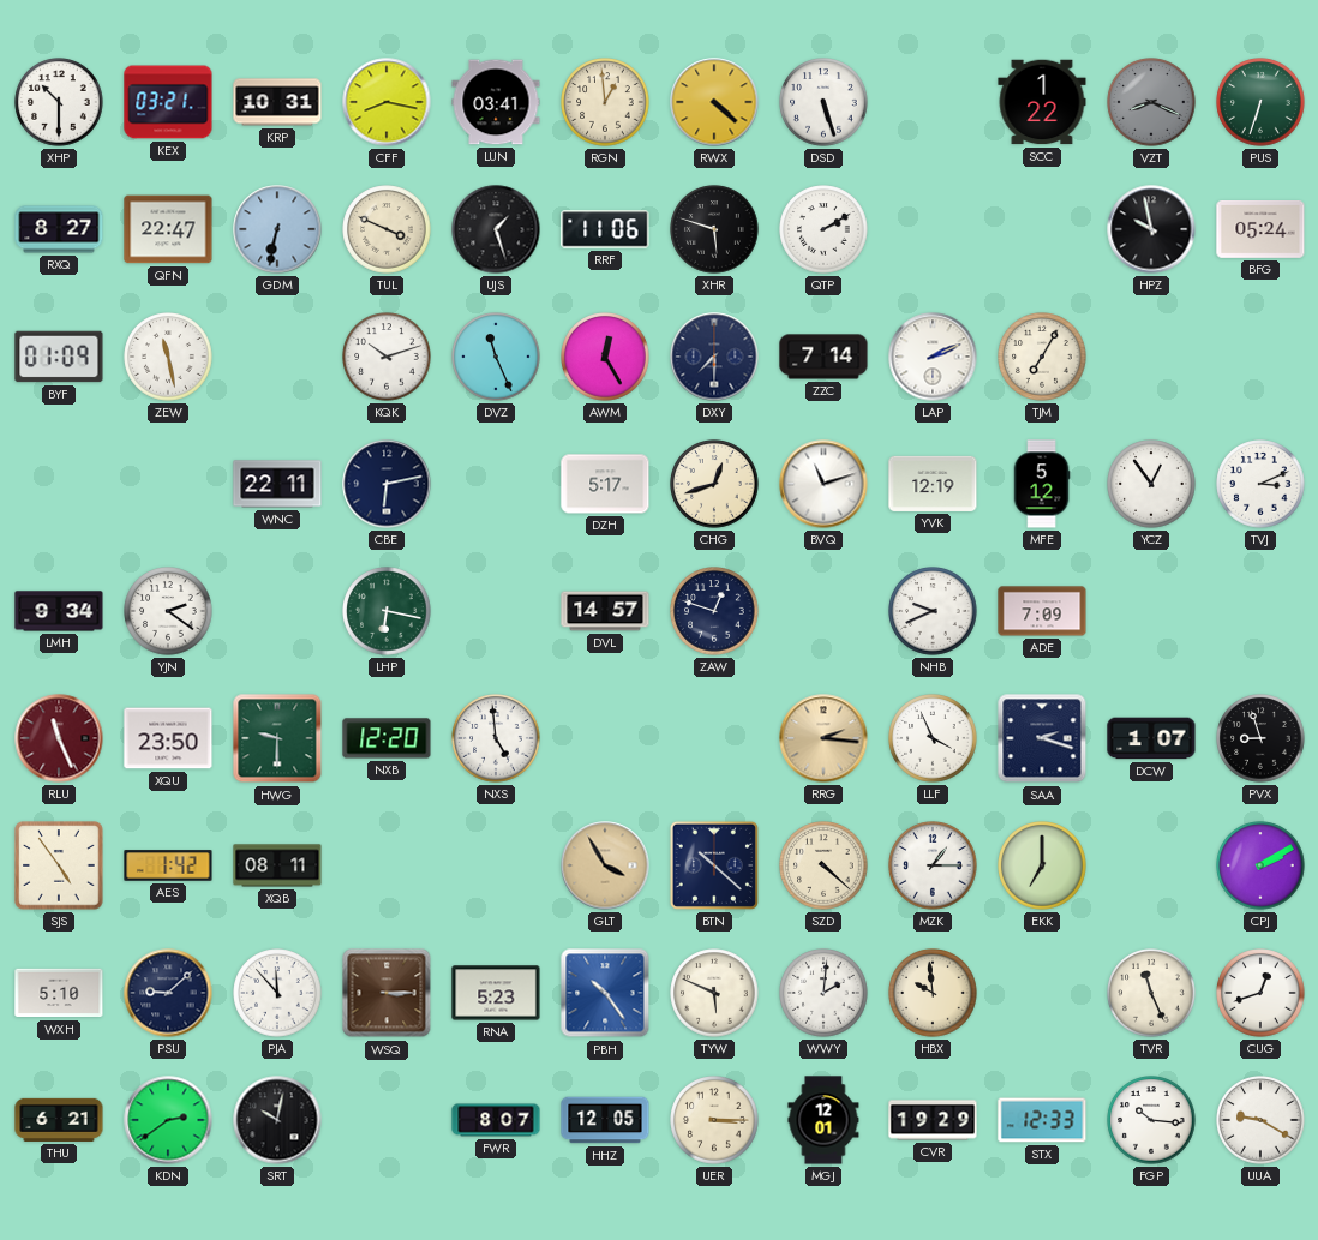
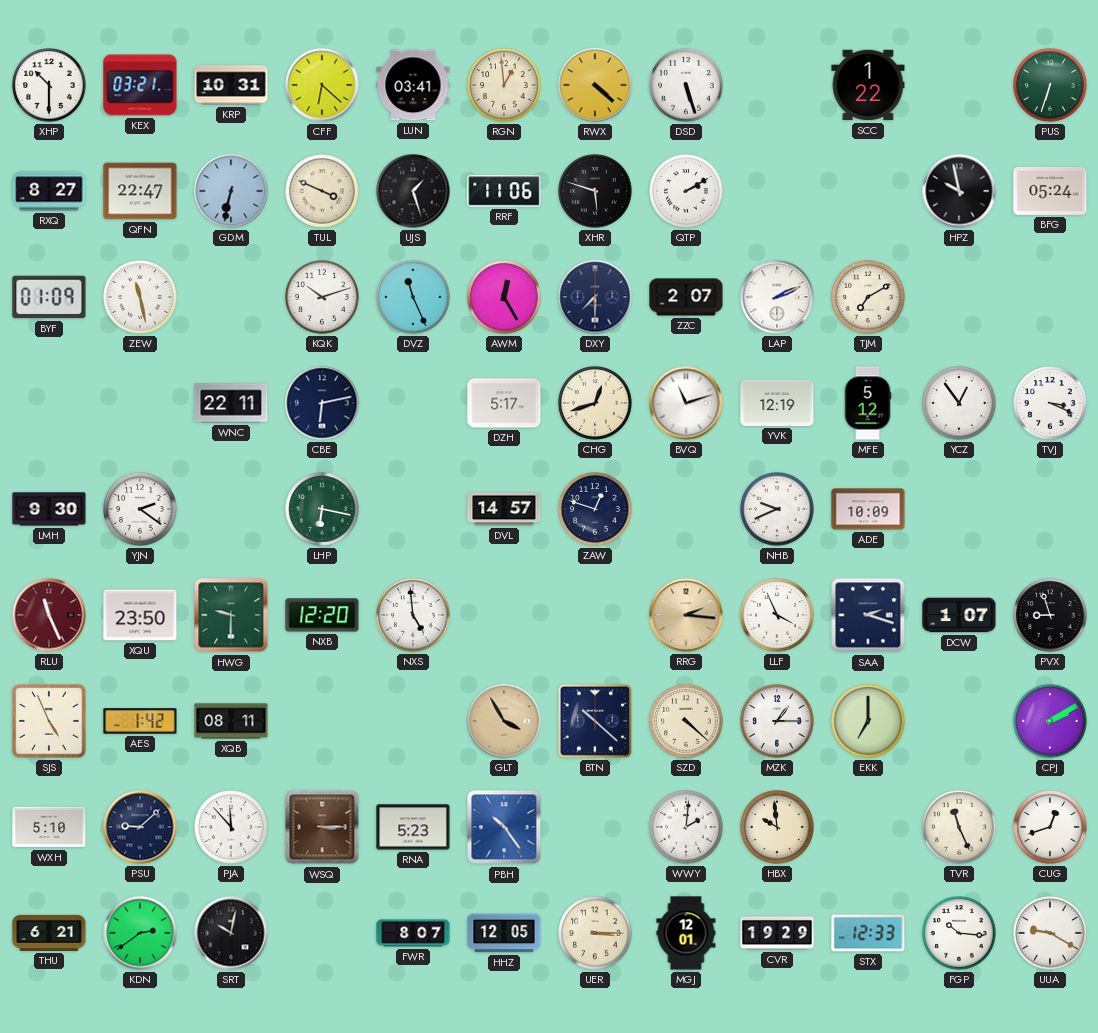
CFF: 8:17 -> 6:22
VZT: 8:19 -> none
ZZC: 7:14 -> 2:07
TJM: 7:05 -> 7:10
TVJ: 3:11 -> 3:19
LMH: 9:34 -> 9:30
ADE: 7:09 -> 10:09
SJS: 4:54 -> 4:56
TYW: 5:49 -> none
